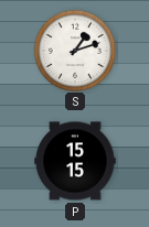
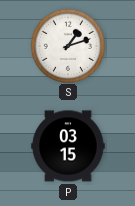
P: 15:15 -> 03:15
